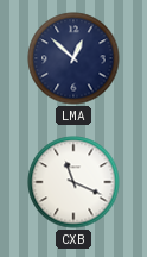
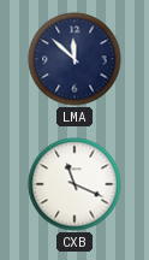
LMA: 12:52 -> 11:52
